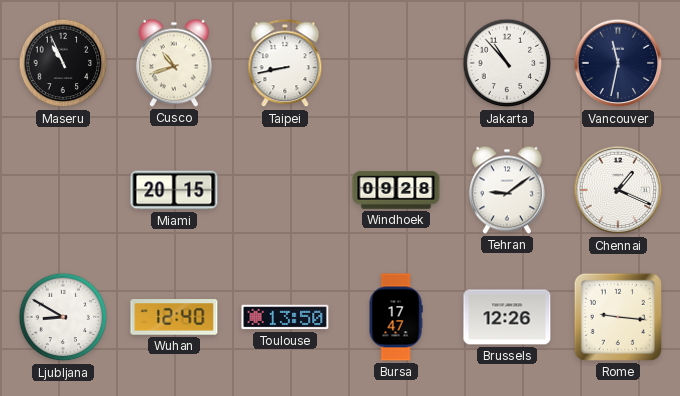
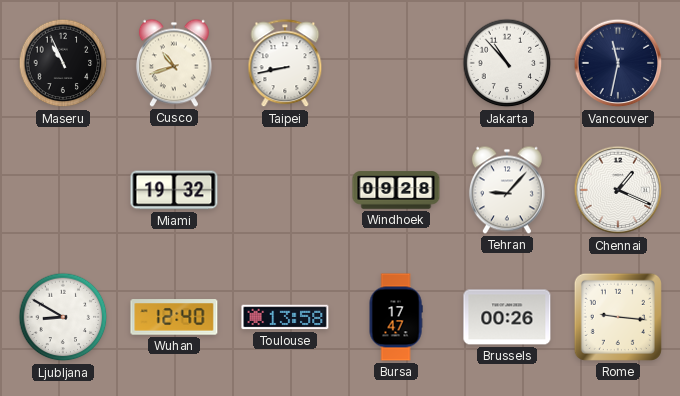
Miami: 20:15 -> 19:32
Tehran: 9:09 -> 9:07
Toulouse: 13:50 -> 13:58
Brussels: 12:26 -> 00:26
